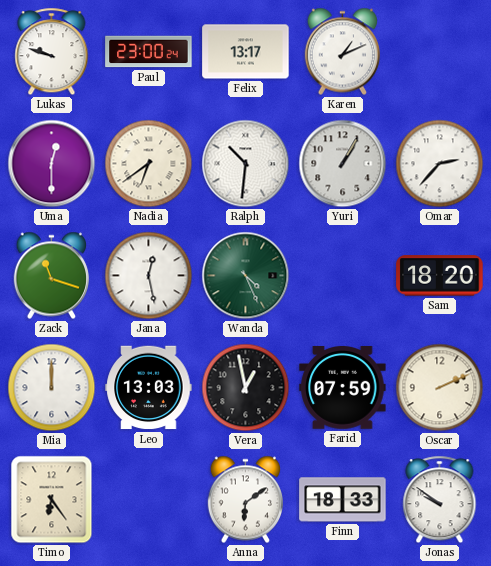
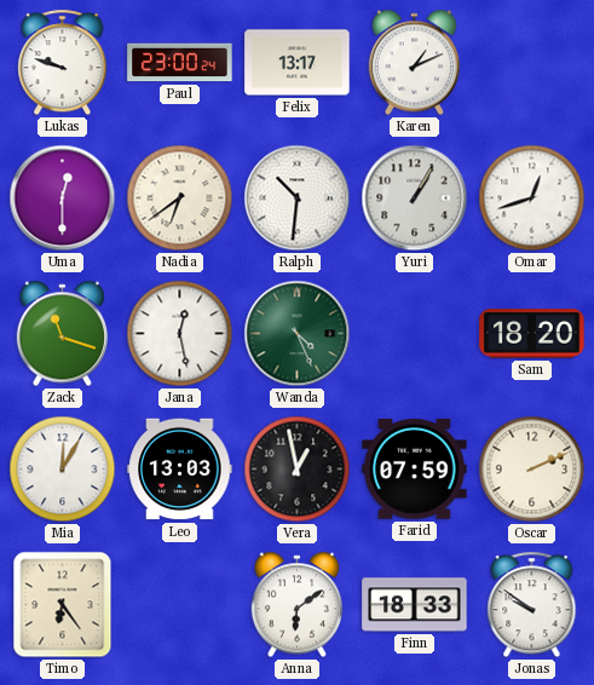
Omar: 2:37 -> 12:42
Mia: 12:00 -> 12:05
